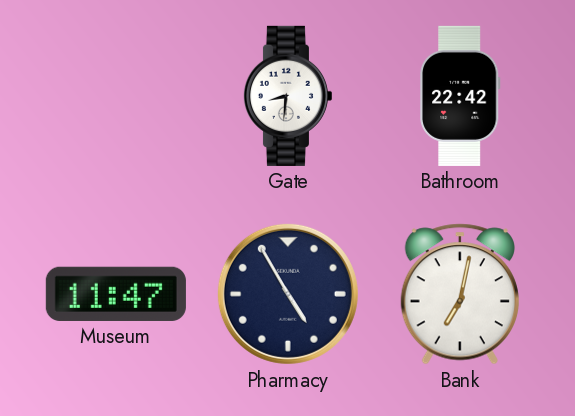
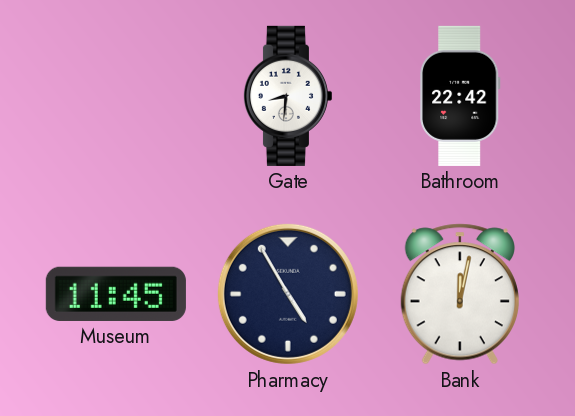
Museum: 11:47 -> 11:45
Bank: 7:02 -> 12:02
